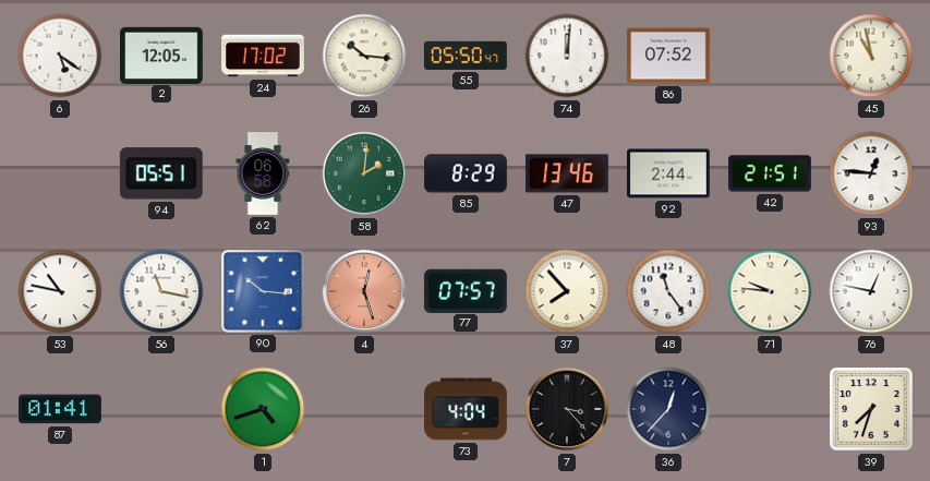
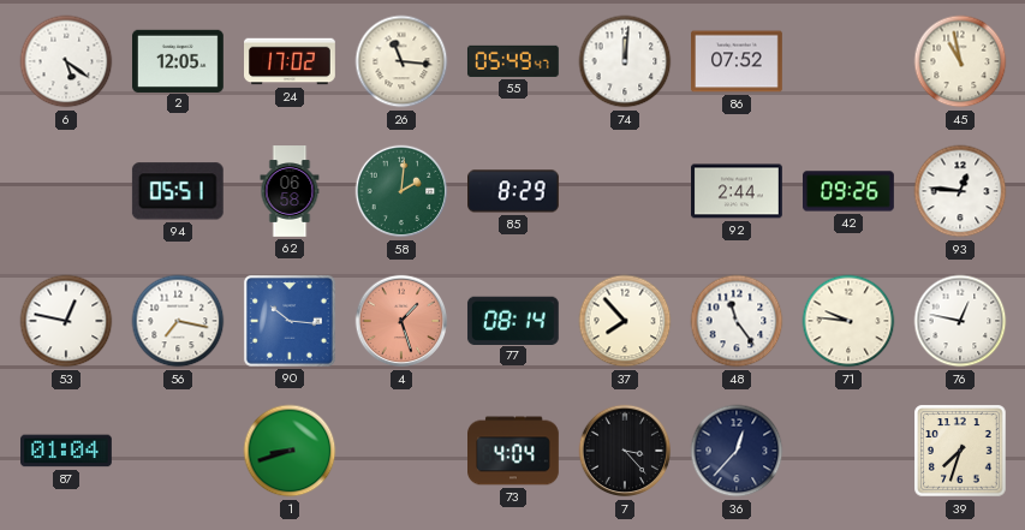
26: 10:16 -> 11:16
55: 05:50 -> 05:49
47: 13:46 -> none
42: 21:51 -> 09:26
53: 10:47 -> 12:47
56: 11:17 -> 7:17
4: 12:27 -> 1:27
77: 07:57 -> 08:14
87: 01:41 -> 01:04
1: 4:42 -> 8:42
